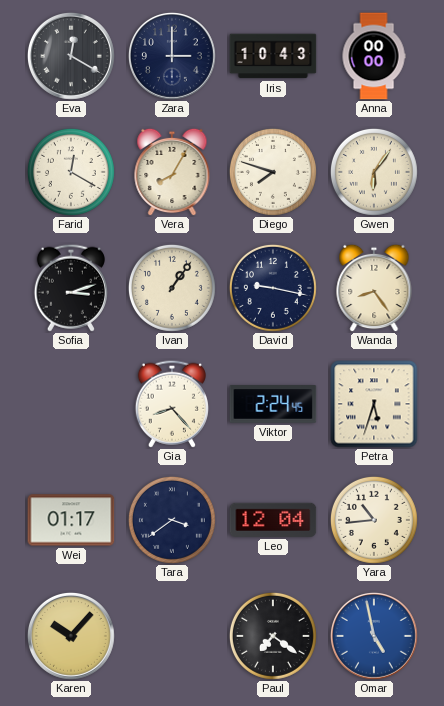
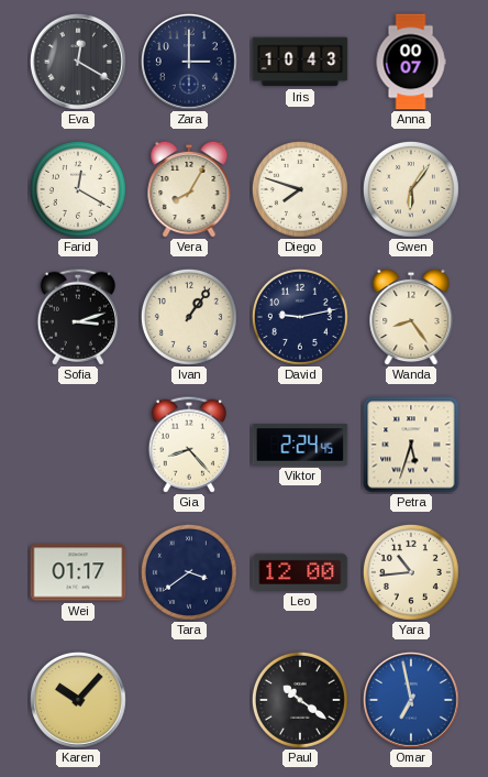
Anna: 00:00 -> 00:07
David: 9:17 -> 9:13
Leo: 12:04 -> 12:00
Paul: 7:21 -> 10:21
Omar: 4:58 -> 6:58
